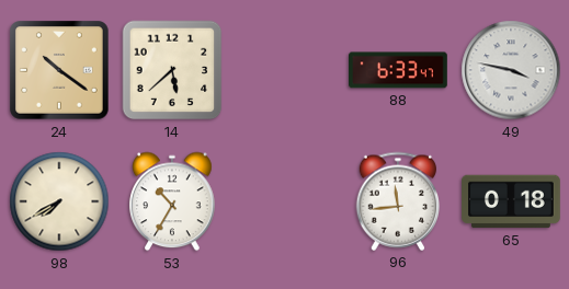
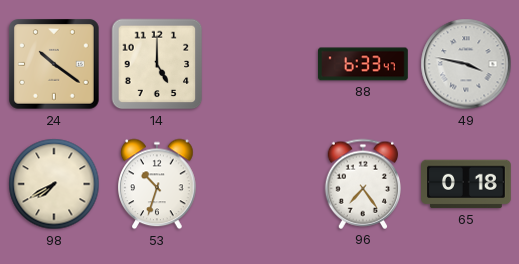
14: 5:38 -> 5:00
53: 10:35 -> 10:33
96: 11:44 -> 7:24
